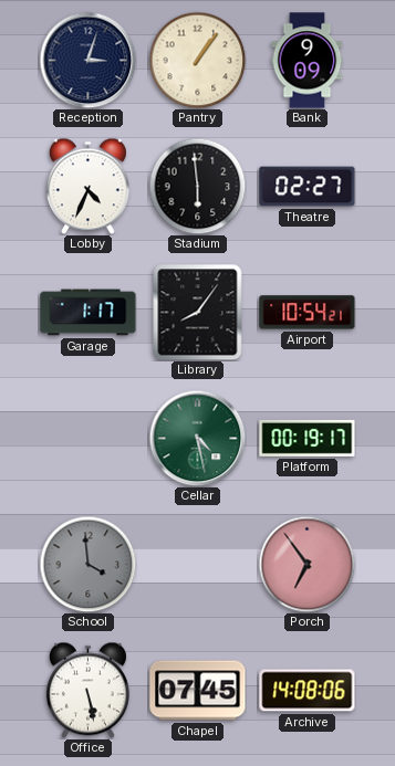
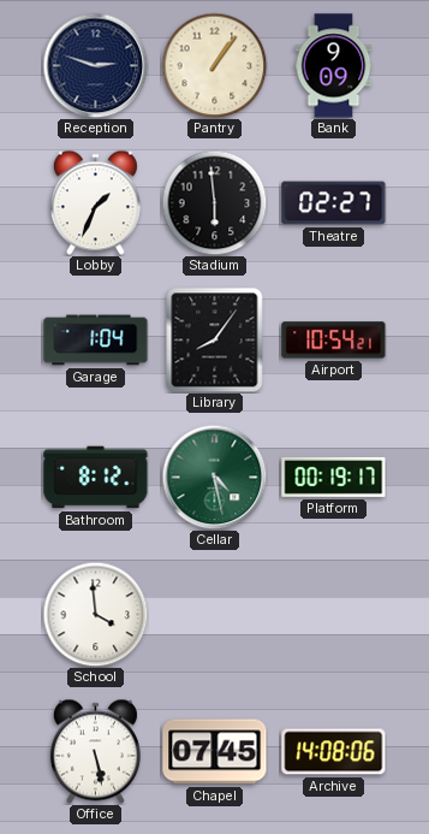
Reception: 3:03 -> 2:48
Lobby: 4:34 -> 1:34
Garage: 1:17 -> 1:04
Bathroom: none -> 8:12
School dial: grey -> white
Porch: 6:54 -> none
